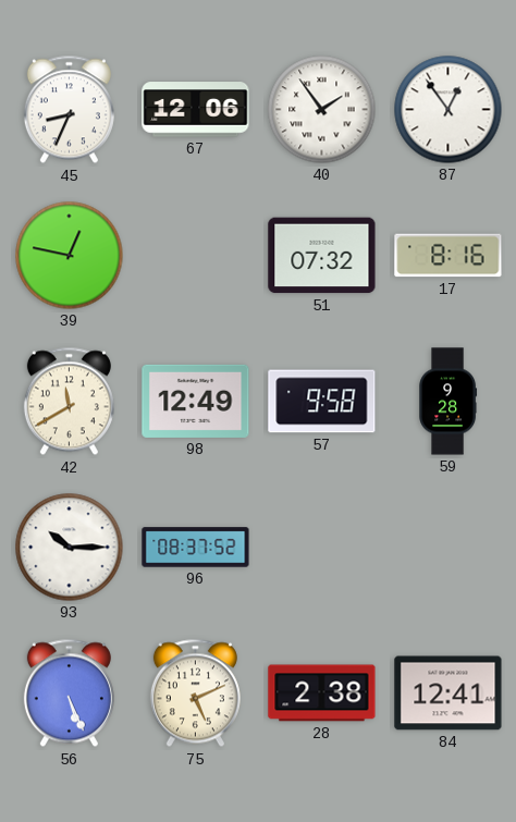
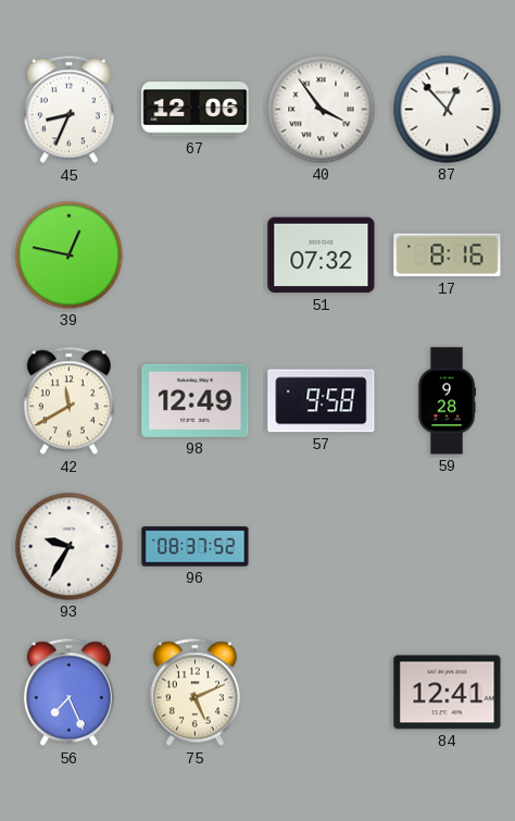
40: 1:54 -> 3:54
87: 12:54 -> 12:53
93: 10:15 -> 9:35
56: 5:26 -> 7:26
28: 2:38 -> none
